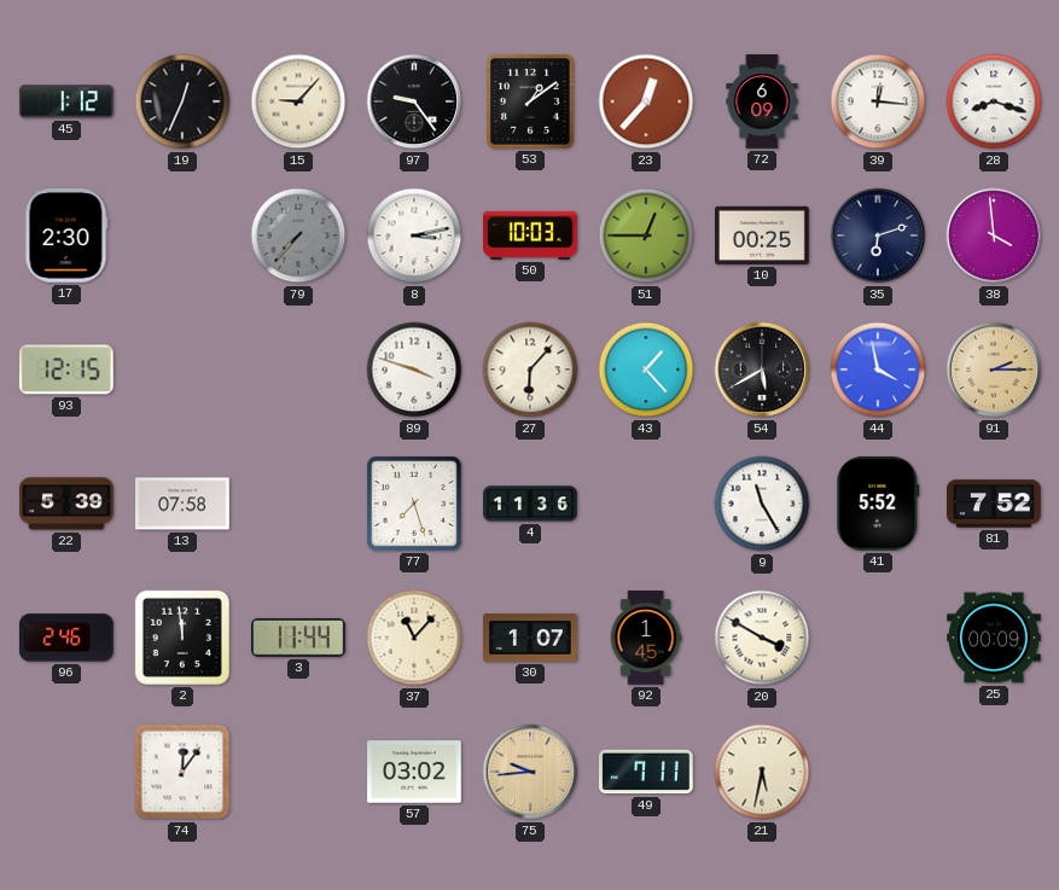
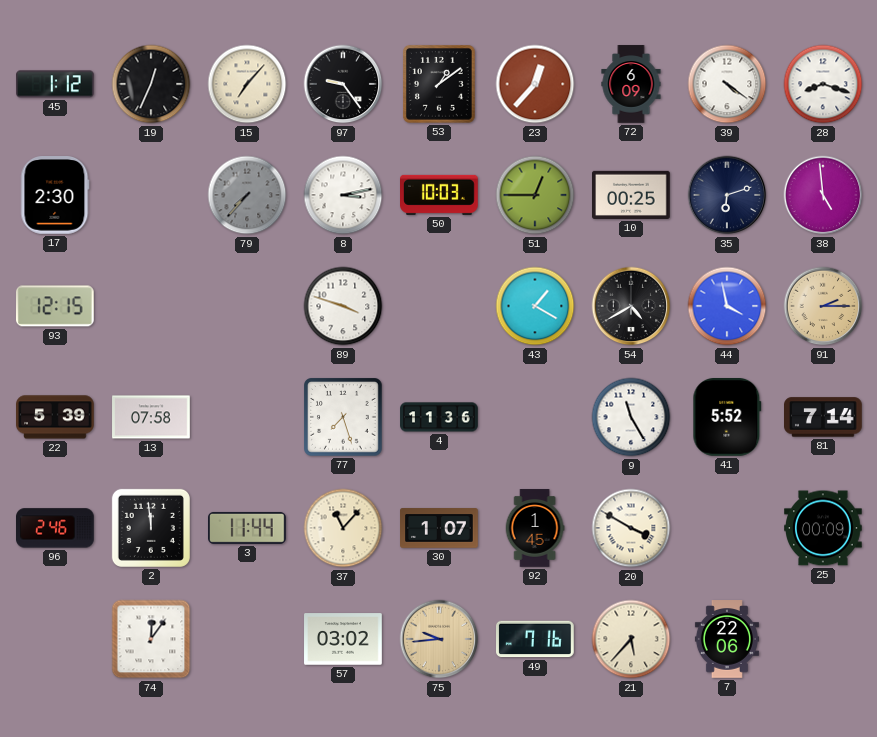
15: 9:07 -> 7:07
39: 12:16 -> 4:21
38: 3:59 -> 4:59
27: 6:07 -> none
43: 1:23 -> 1:20
54: 5:40 -> 4:40
81: 7:52 -> 7:14
49: 7:11 -> 7:16
21: 5:32 -> 5:37
7: none -> 22:06
